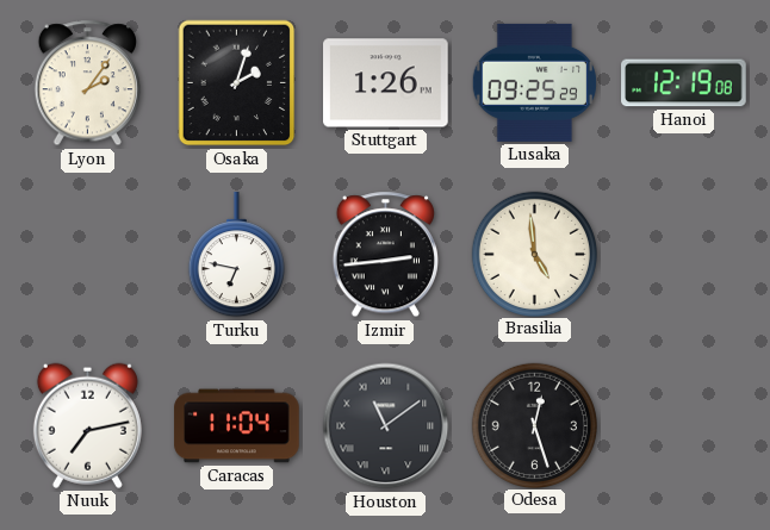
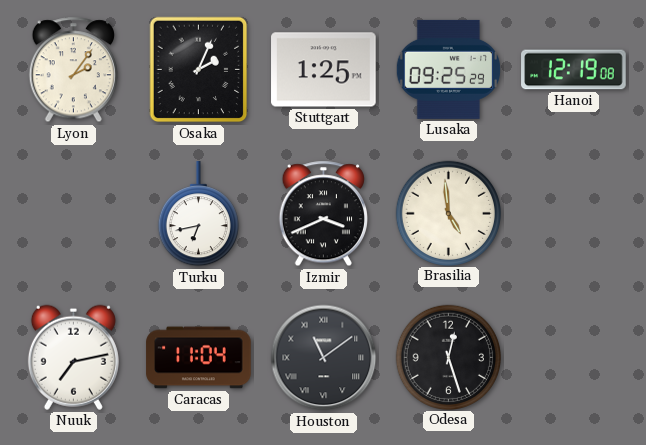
Osaka: 2:03 -> 2:04
Stuttgart: 1:26 -> 1:25
Turku: 6:47 -> 6:43
Izmir: 2:44 -> 3:41
